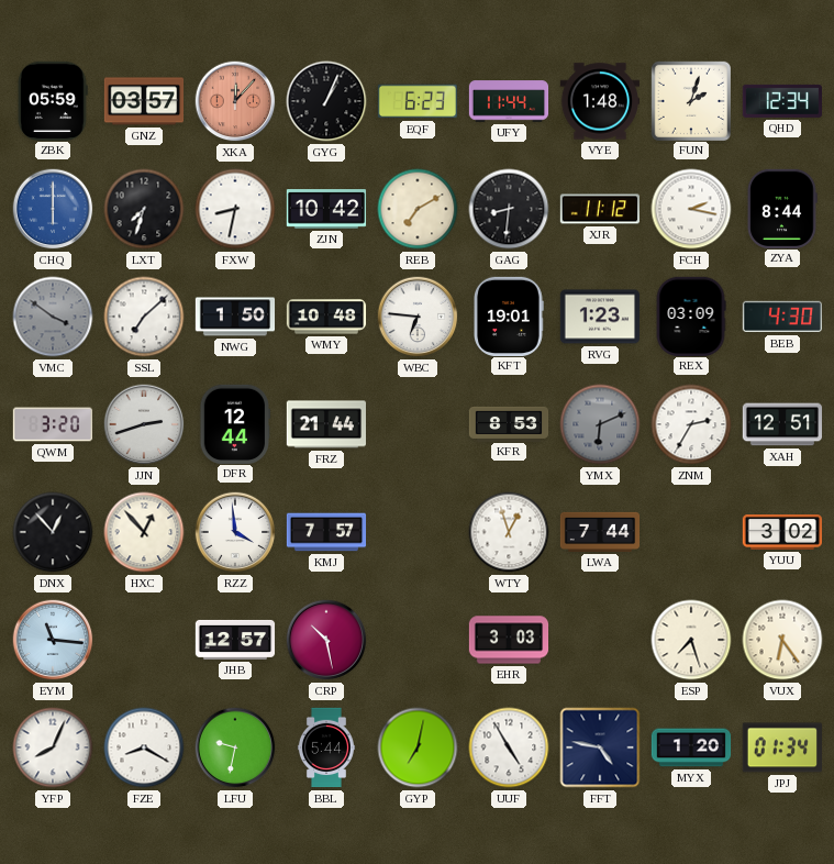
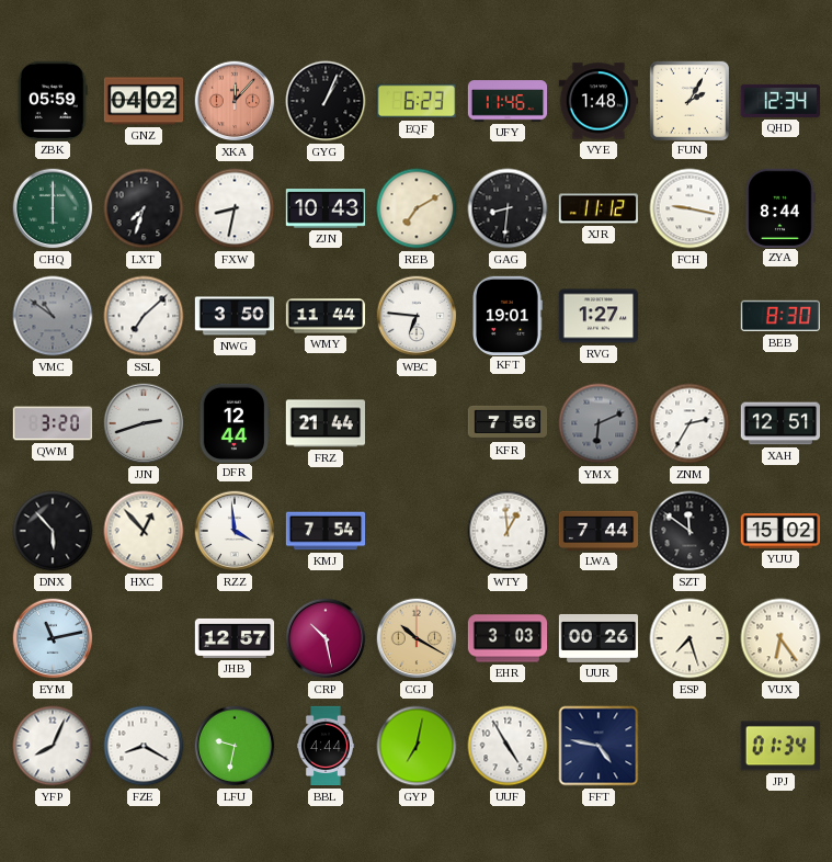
GNZ: 03:57 -> 04:02
UFY: 11:44 -> 11:46
FUN: 2:03 -> 2:05
CHQ dial: blue -> green
ZJN: 10:42 -> 10:43
FCH: 2:17 -> 9:17
VMC: 3:51 -> 10:51
NWG: 1:50 -> 3:50
WMY: 10:48 -> 11:44
RVG: 1:23 -> 1:27
REX: 03:09 -> none
BEB: 4:30 -> 8:30
KFR: 8:53 -> 7:56
DNX: 12:53 -> 5:53
KMJ: 7:57 -> 7:54
WTY: 12:57 -> 12:59
SZT: none -> 11:51
YUU: 3:02 -> 15:02
EYM: 11:16 -> 11:13
CGJ: none -> 10:20
UUR: none -> 00:26
BBL: 5:44 -> 4:44
MYX: 1:20 -> none
